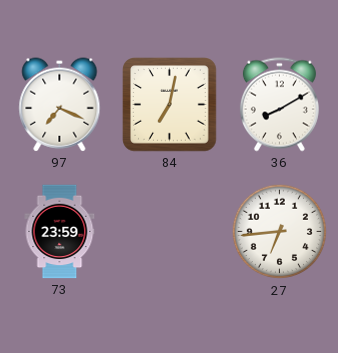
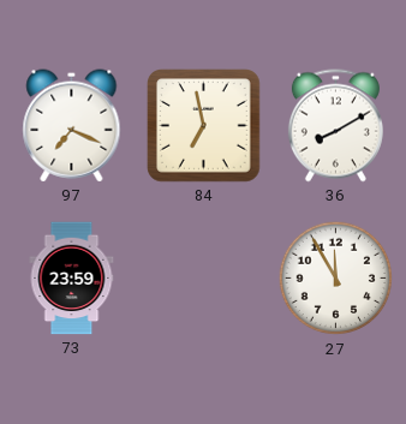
84: 7:02 -> 6:58
27: 6:44 -> 11:55
